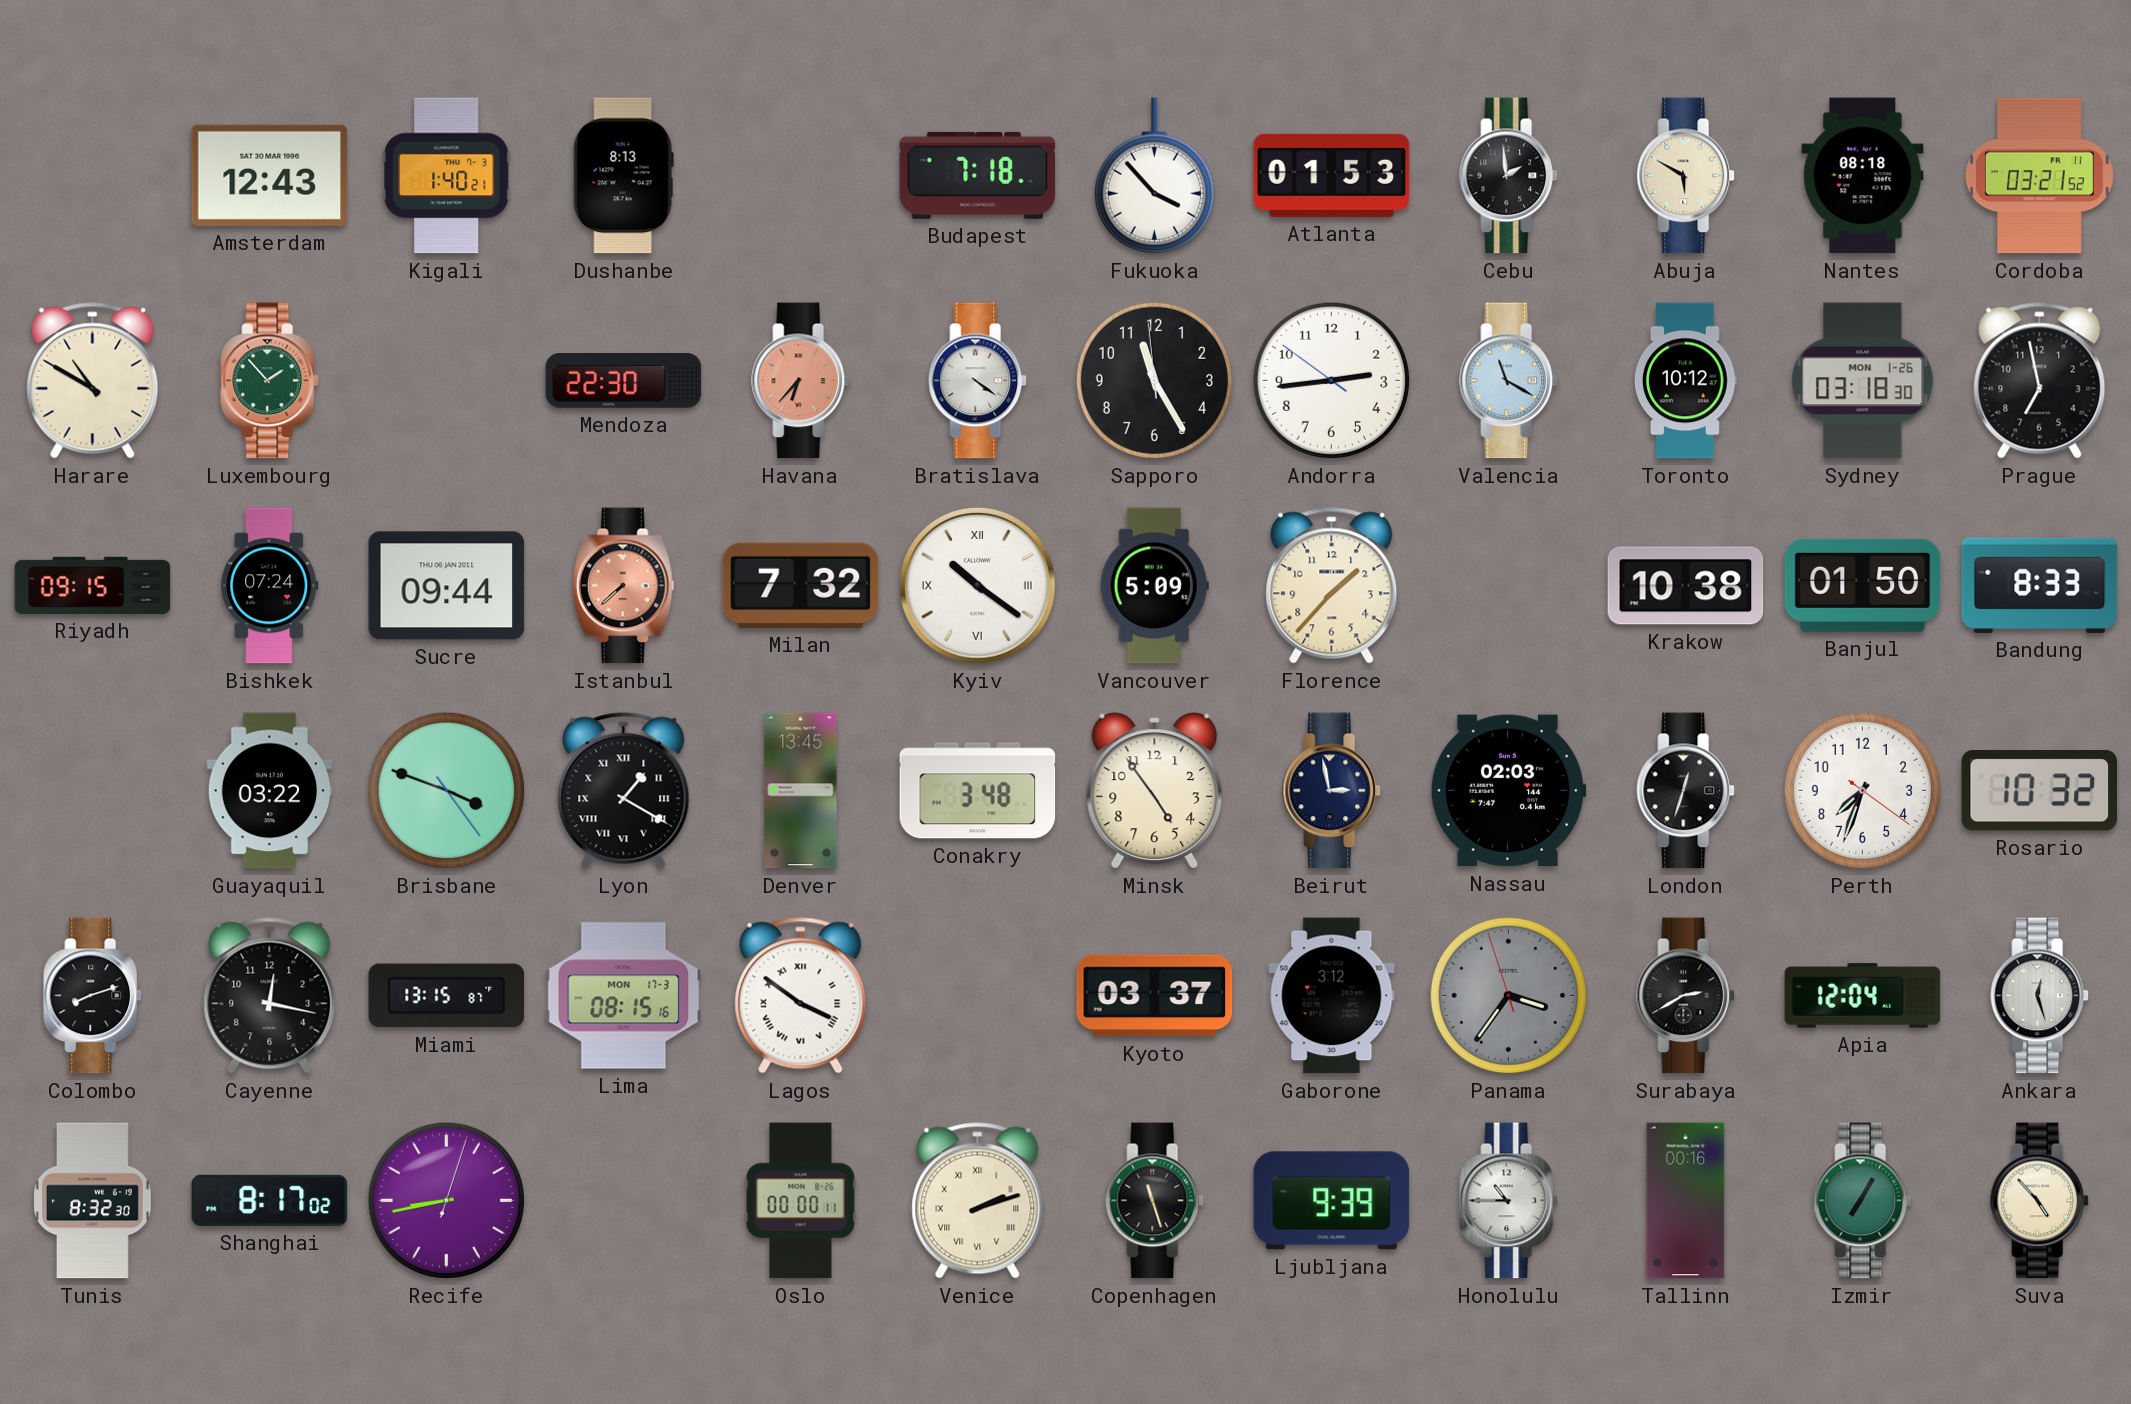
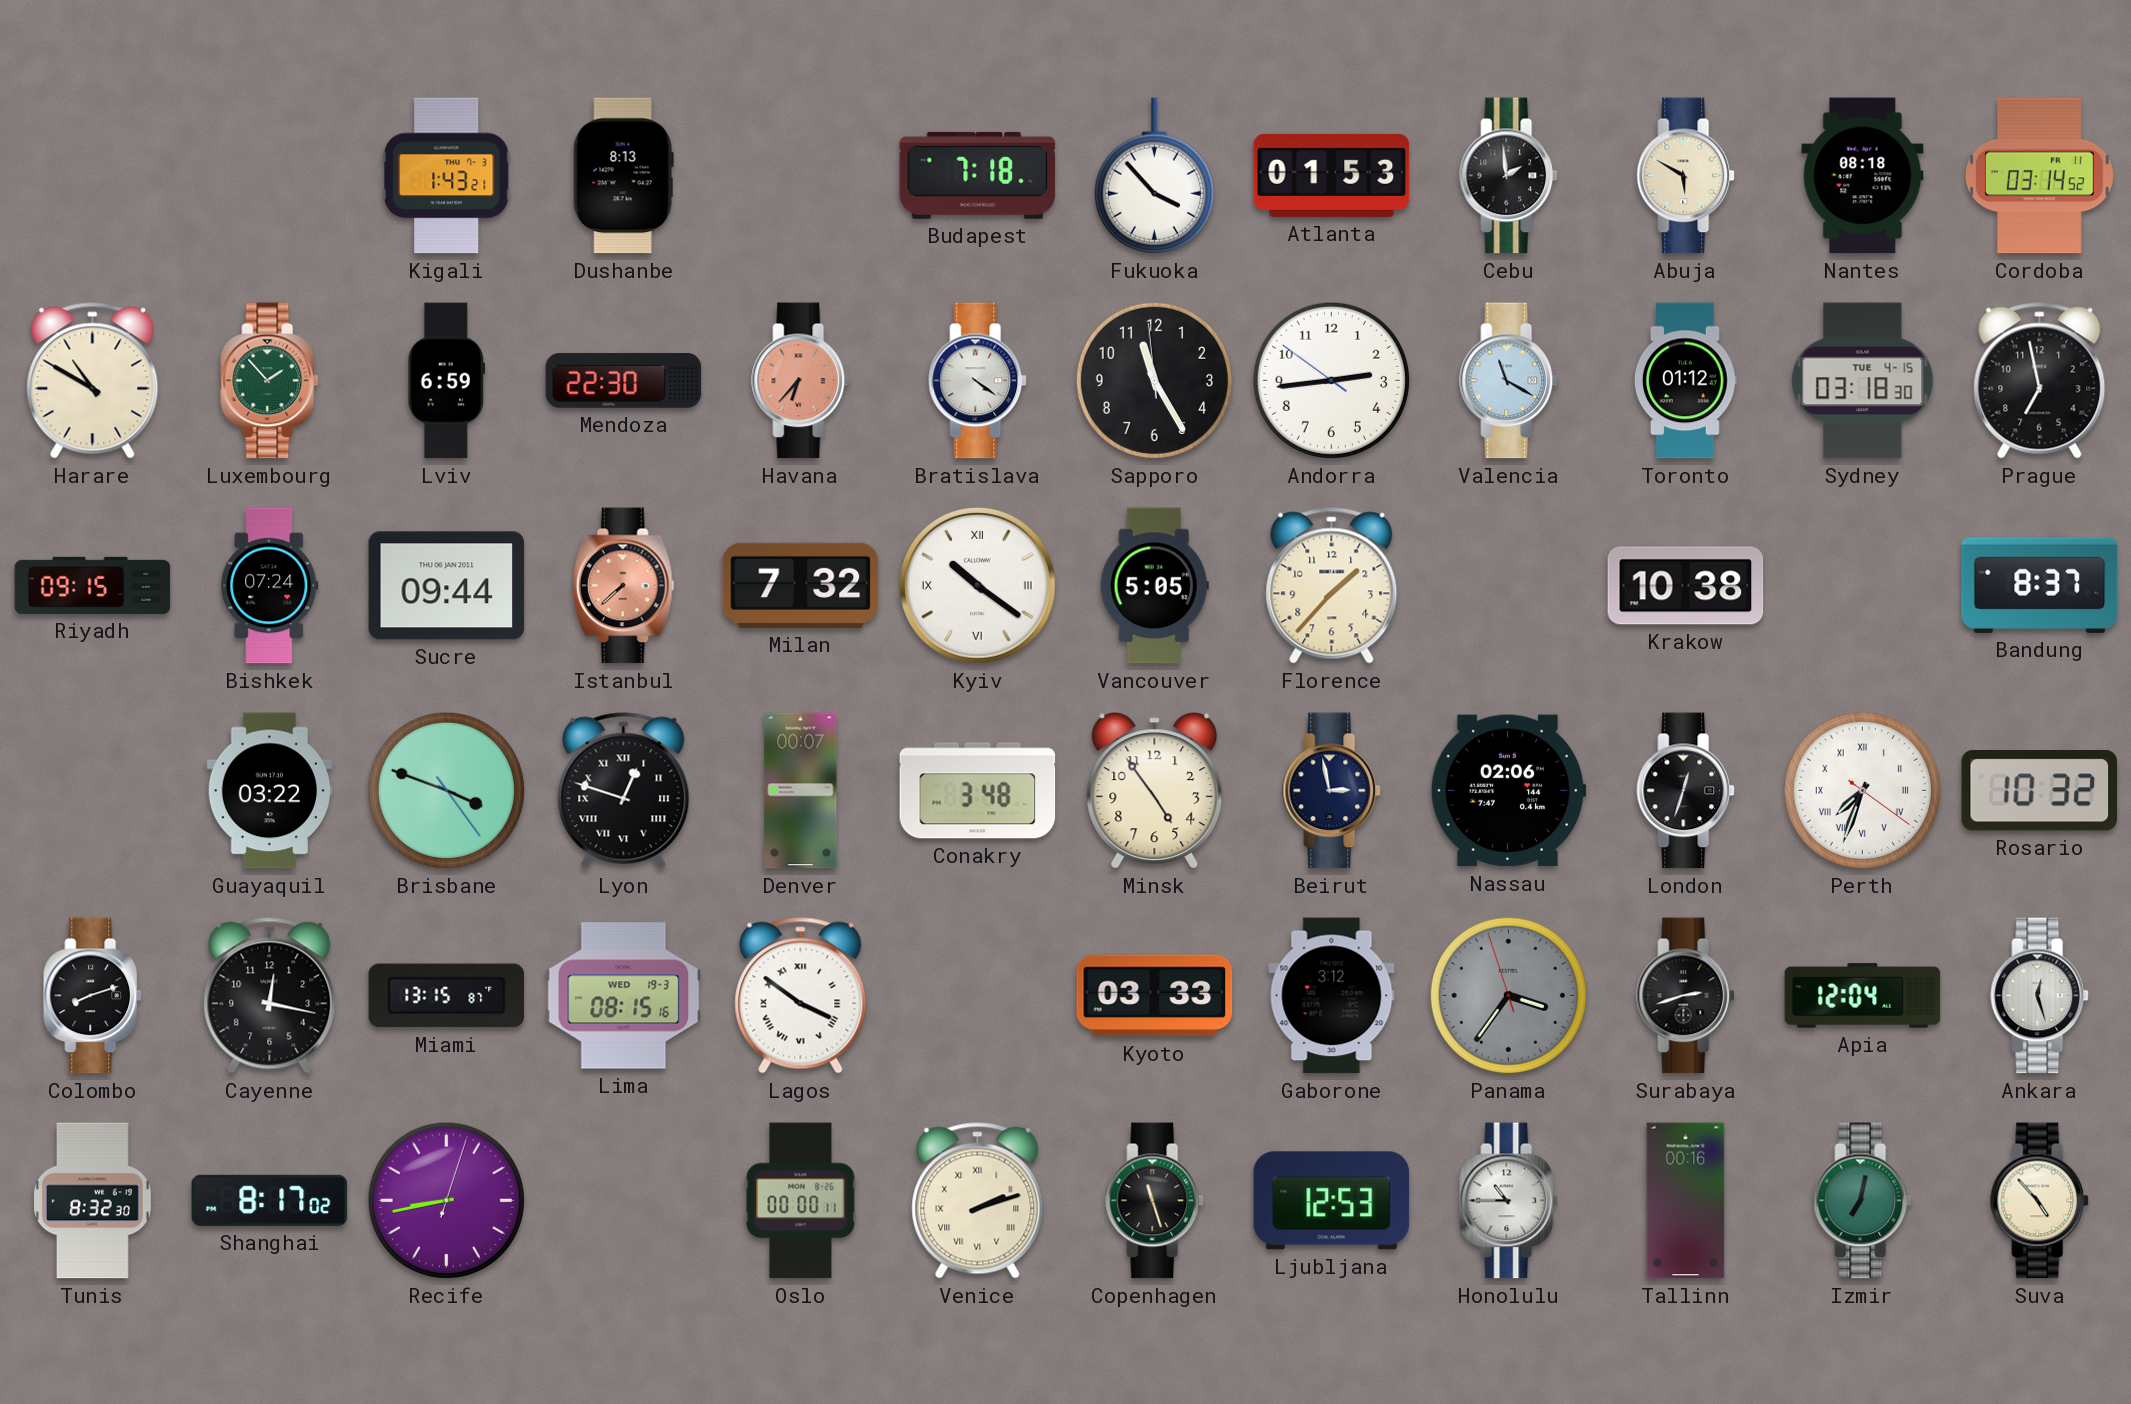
Amsterdam: 12:43 -> none
Kigali: 1:40 -> 1:43
Cordoba: 03:21 -> 03:14
Lviv: none -> 6:59
Toronto: 10:12 -> 01:12
Sydney date: MON 1-26 -> TUE 4-15
Vancouver: 5:09 -> 5:05
Banjul: 01:50 -> none
Bandung: 8:33 -> 8:37
Lyon: 1:20 -> 12:48
Denver: 13:45 -> 00:07
Nassau: 02:03 -> 02:06
Perth numerals: Arabic -> Roman
Lima date: MON 17-3 -> WED 19-3
Kyoto: 03:37 -> 03:33
Surabaya: 2:40 -> 2:42
Ljubljana: 9:39 -> 12:53
Izmir: 7:05 -> 7:02
